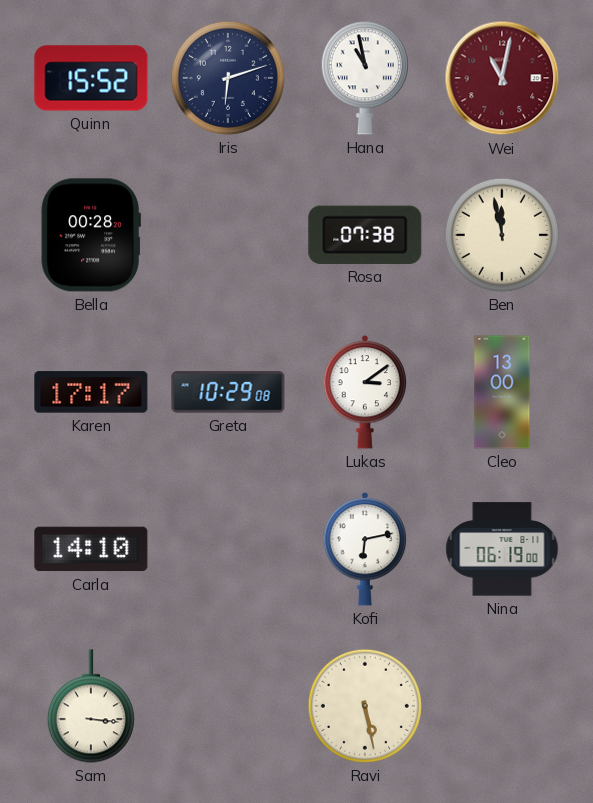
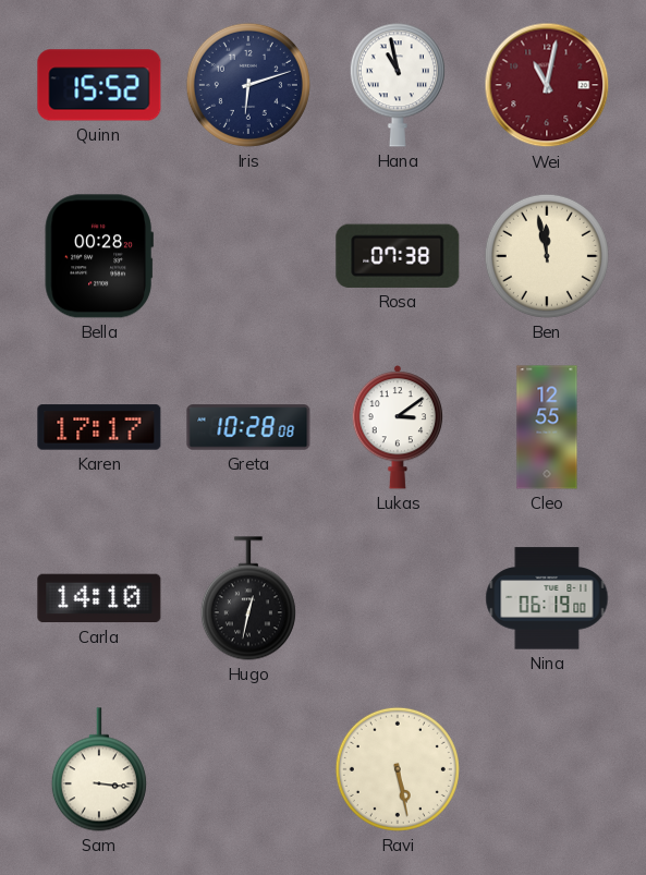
Greta: 10:29 -> 10:28
Cleo: 13:00 -> 12:55
Hugo: none -> 12:32
Kofi: 6:13 -> none
